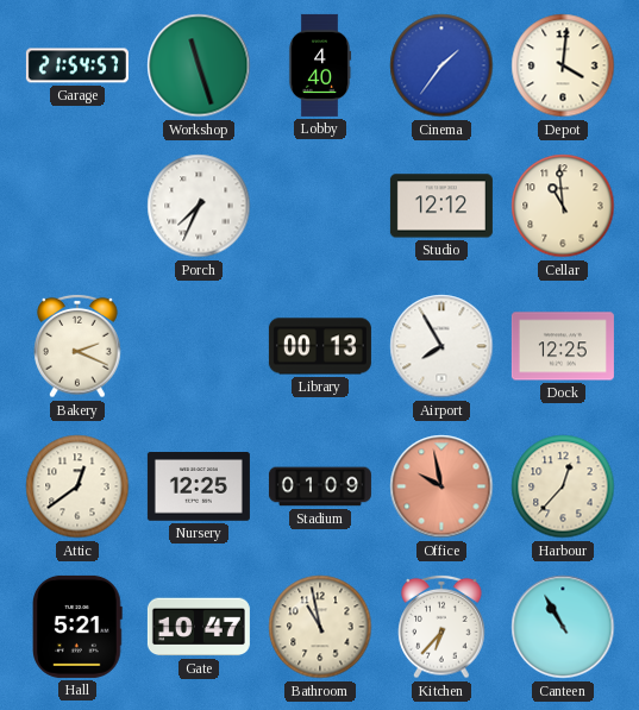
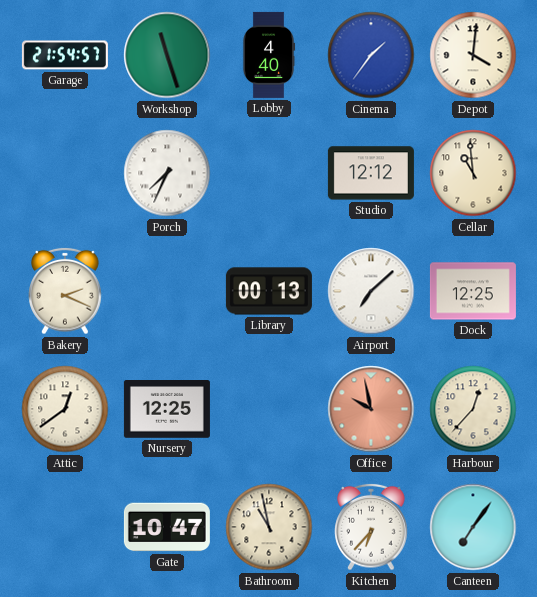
Airport: 7:55 -> 7:08
Stadium: 01:09 -> none
Hall: 5:21 -> none
Canteen: 10:55 -> 7:06
